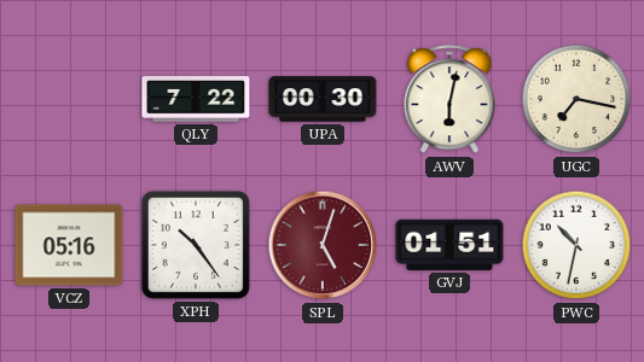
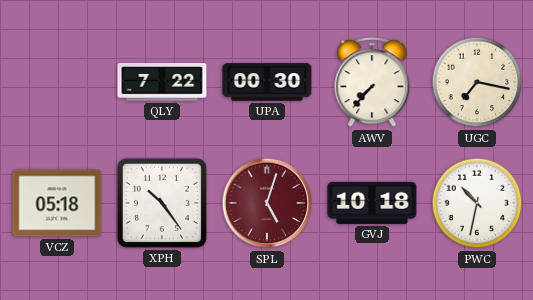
AWV: 6:02 -> 7:37
VCZ: 05:16 -> 05:18
GVJ: 01:51 -> 10:18
